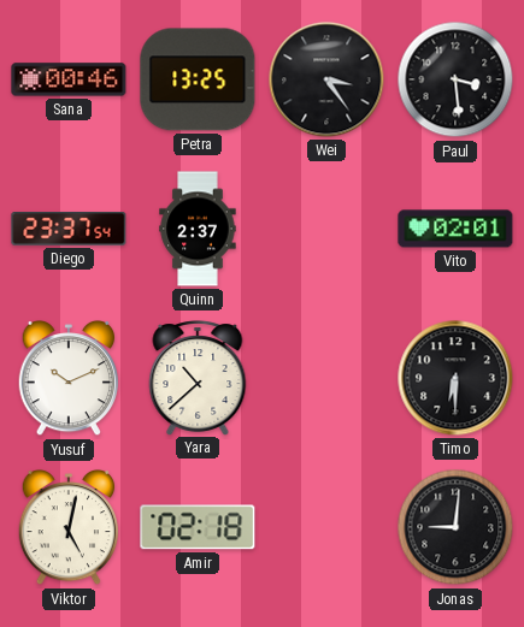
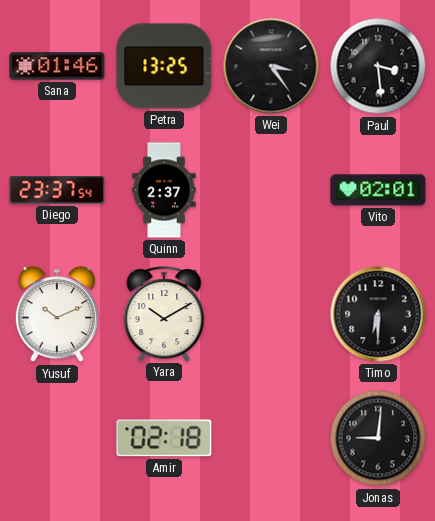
Sana: 00:46 -> 01:46
Yara: 10:38 -> 10:10
Viktor: 5:02 -> none
